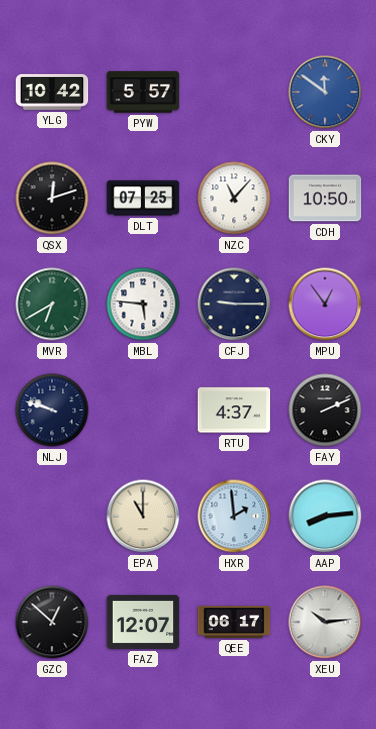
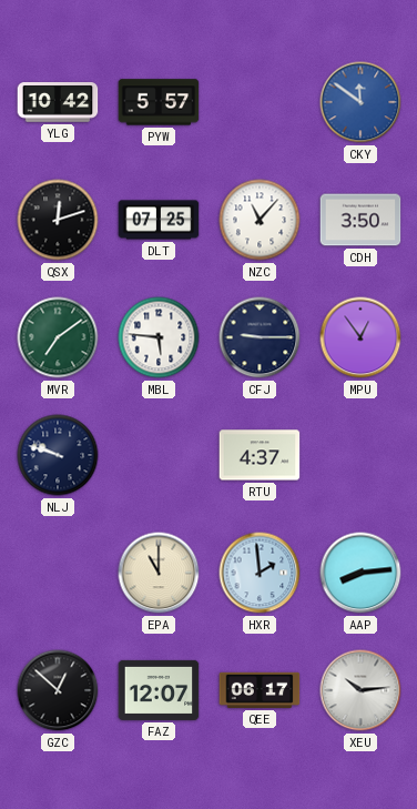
CDH: 10:50 -> 3:50
MVR: 6:40 -> 7:09
FAY: 2:11 -> none
